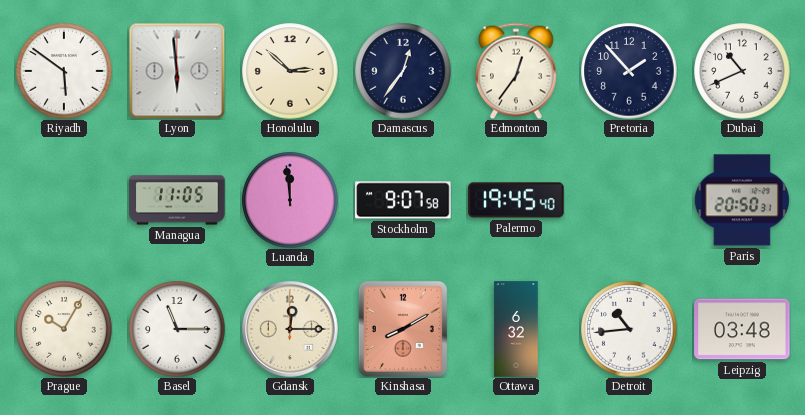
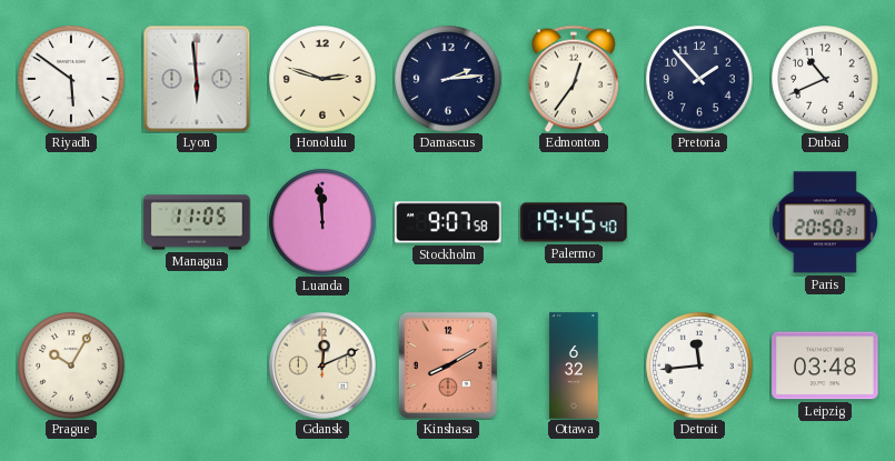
Honolulu: 2:52 -> 2:48
Damascus: 12:36 -> 2:14
Basel: 11:15 -> none
Gdansk: 12:15 -> 12:11
Detroit: 10:44 -> 11:44
